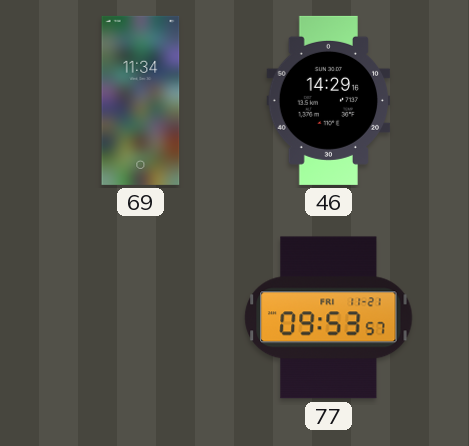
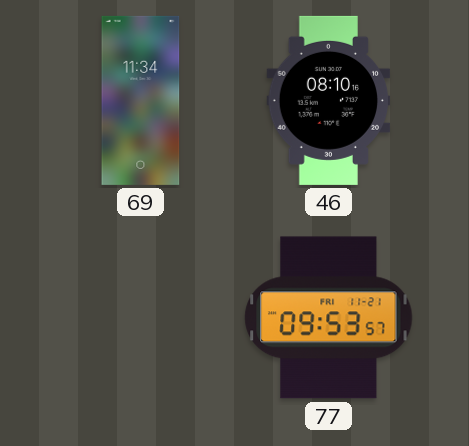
46: 14:29 -> 08:10
